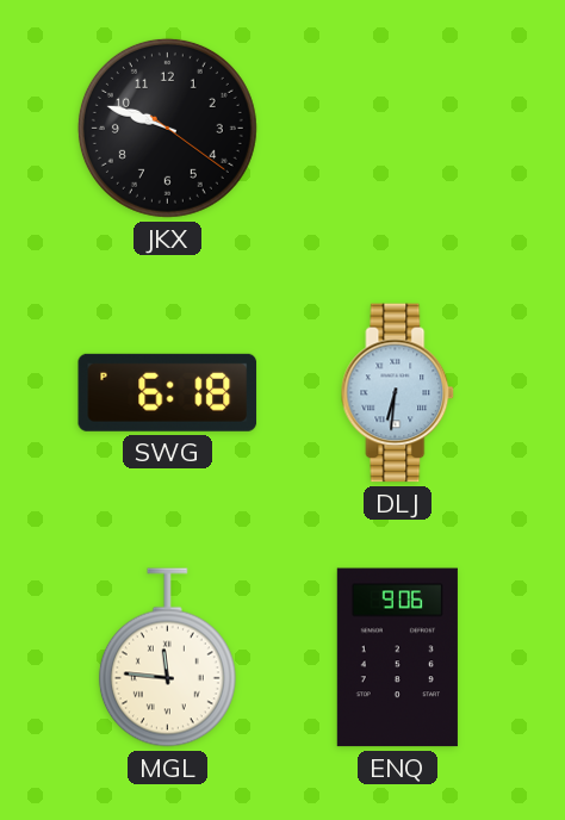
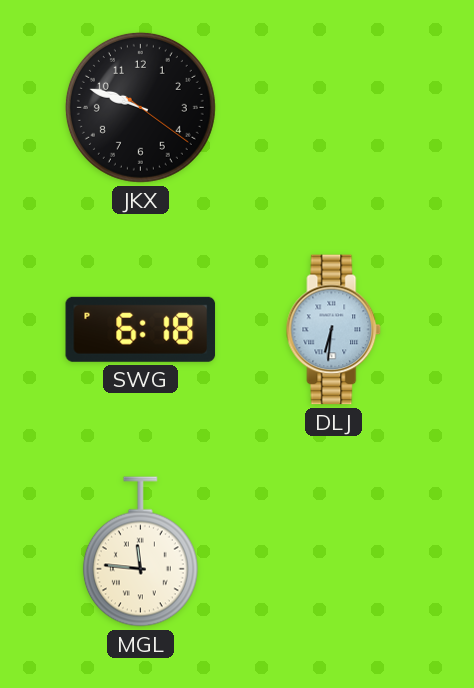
ENQ: 9:06 -> none
